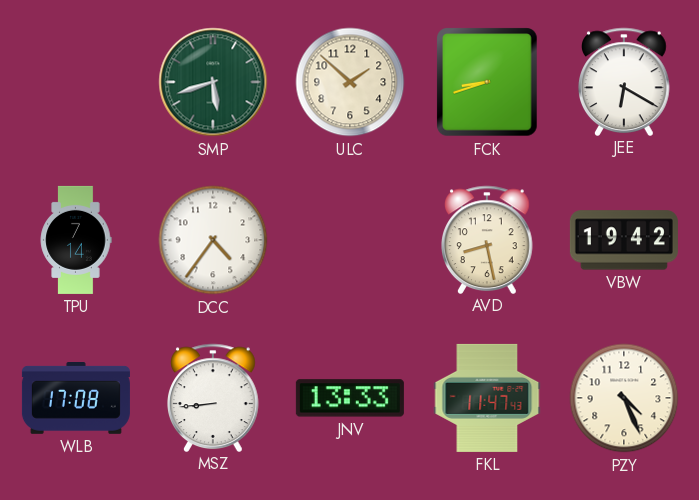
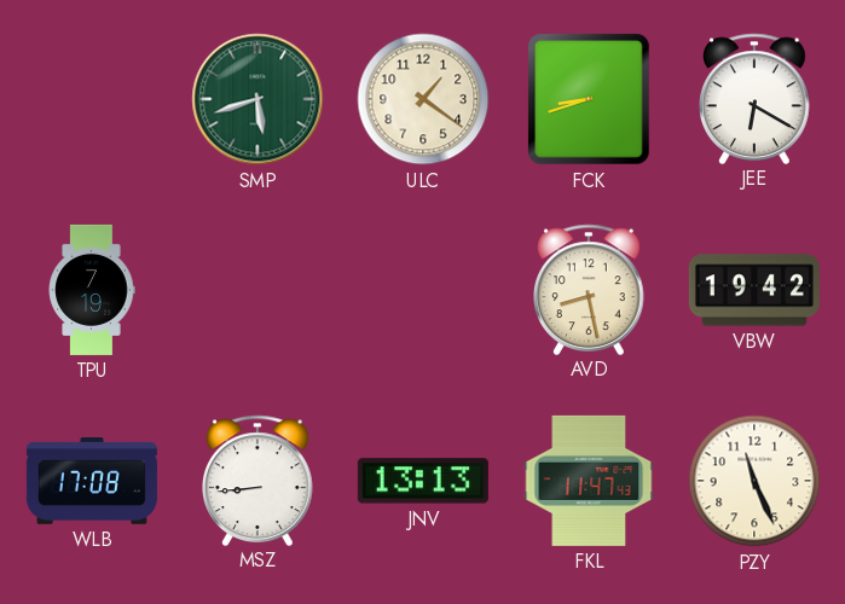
ULC: 1:52 -> 1:21
TPU: 7:14 -> 7:19
DCC: 4:36 -> none
JNV: 13:33 -> 13:13
PZY: 4:26 -> 11:26
